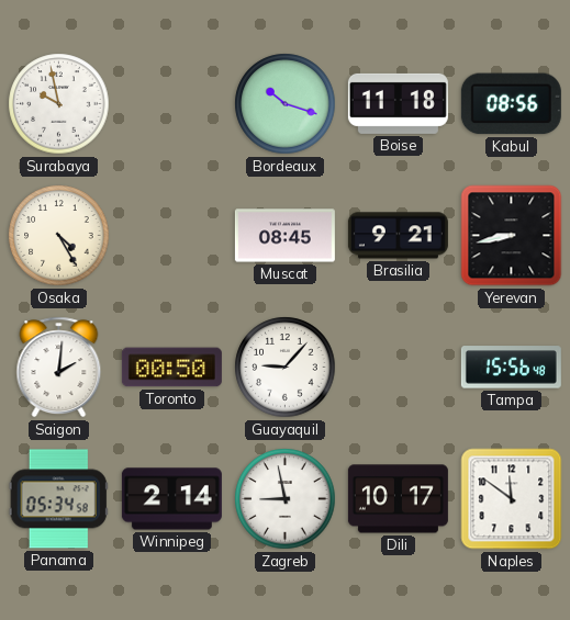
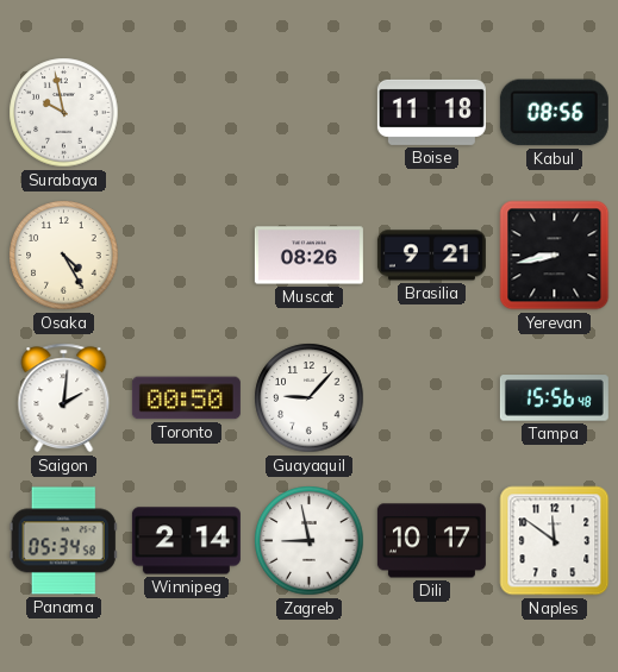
Bordeaux: 10:18 -> none
Muscat: 08:45 -> 08:26
